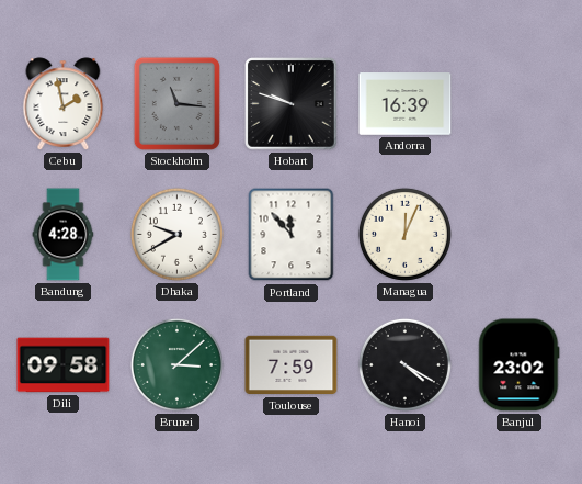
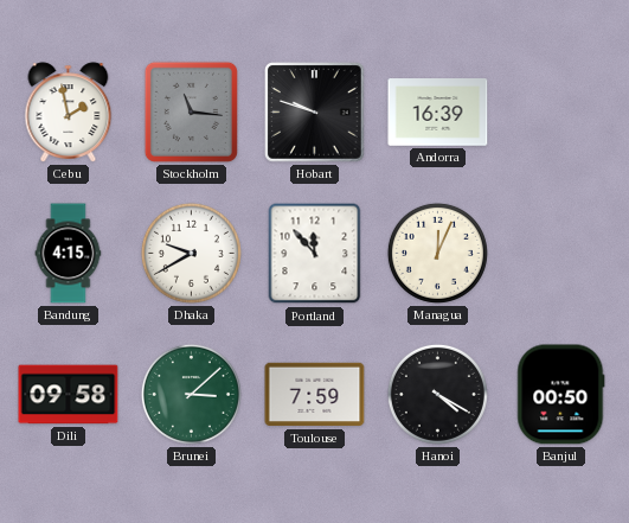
Bandung: 4:28 -> 4:15
Banjul: 23:02 -> 00:50
